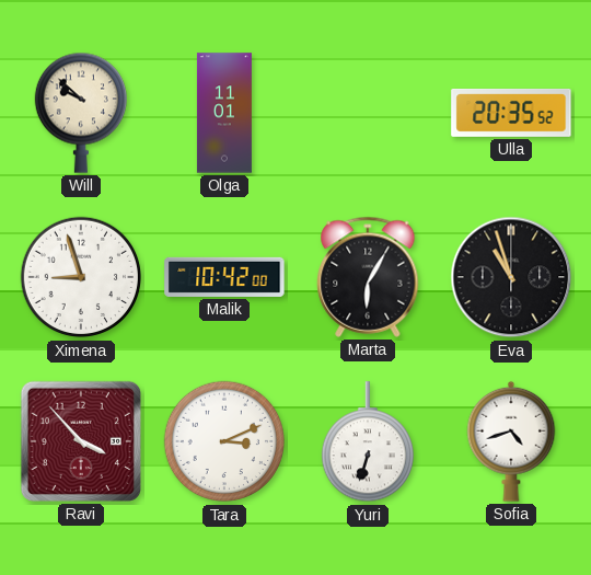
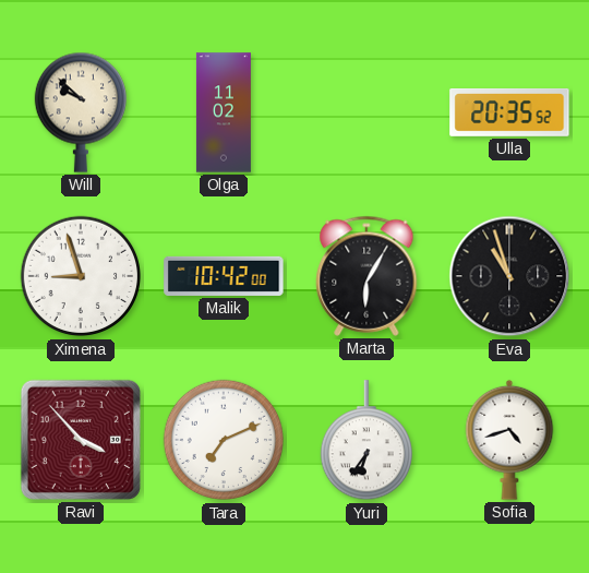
Olga: 11:01 -> 11:02
Tara: 3:11 -> 7:11
Yuri: 6:33 -> 6:36
